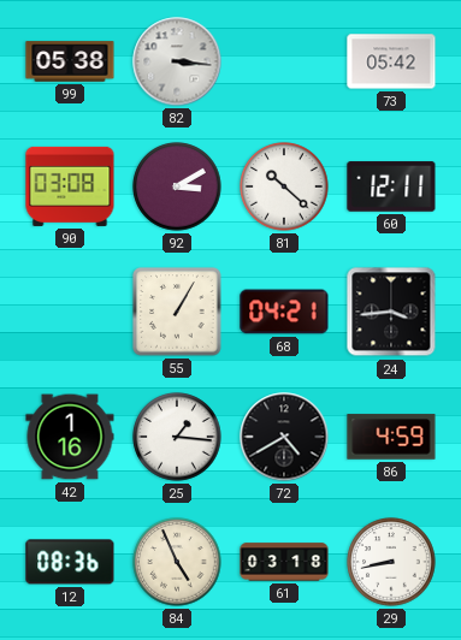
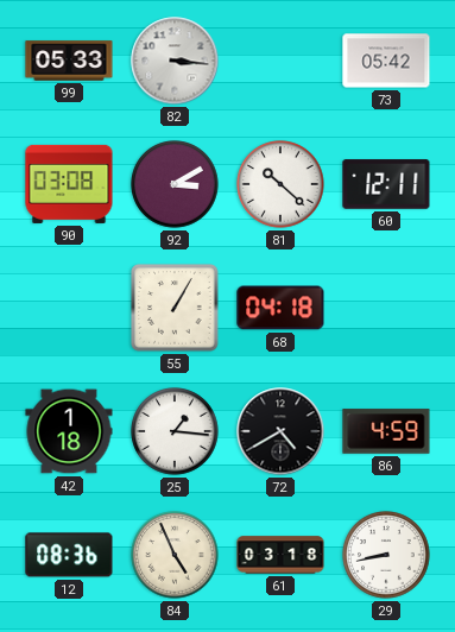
99: 05:38 -> 05:33
68: 04:21 -> 04:18
24: 3:44 -> none
42: 1:16 -> 1:18
